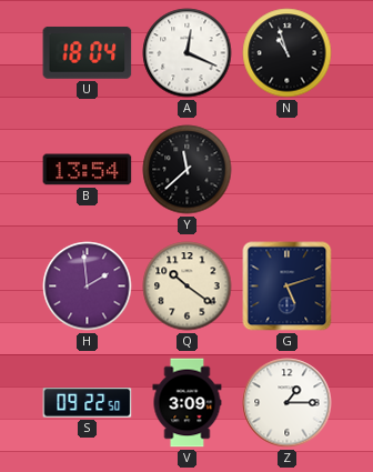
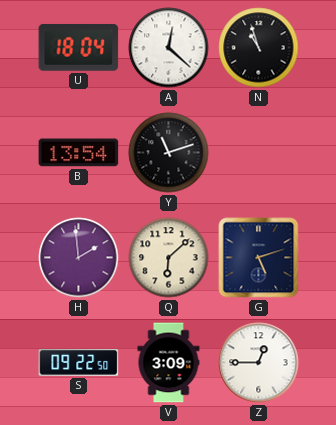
A: 12:19 -> 12:22
Y: 11:38 -> 11:12
Q: 10:21 -> 6:08
Z: 1:15 -> 12:45
